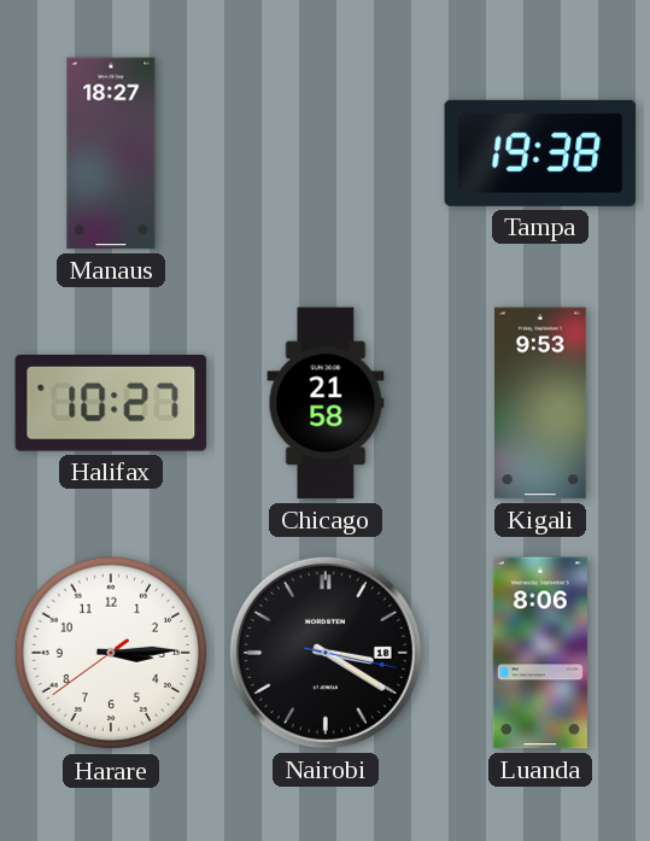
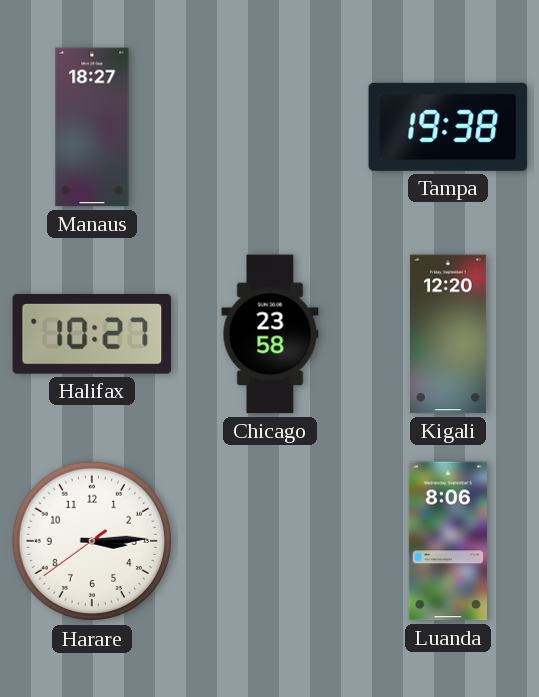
Chicago: 21:58 -> 23:58
Kigali: 9:53 -> 12:20
Nairobi: 3:20 -> none
